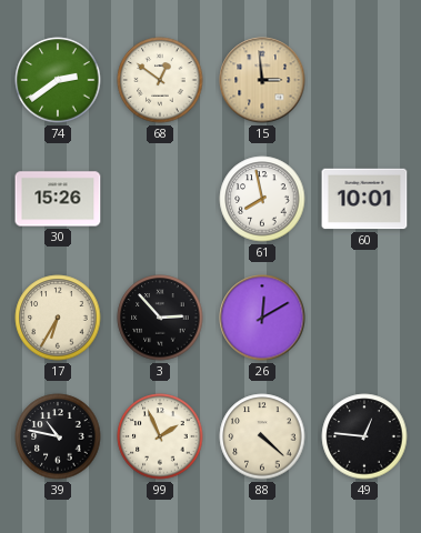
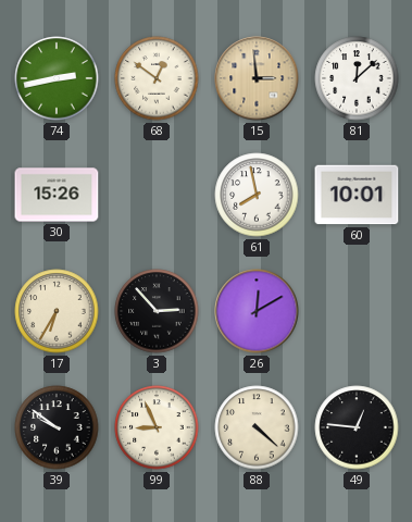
74: 2:39 -> 2:43
81: none -> 12:08
39: 10:47 -> 9:51
99: 1:56 -> 8:56
